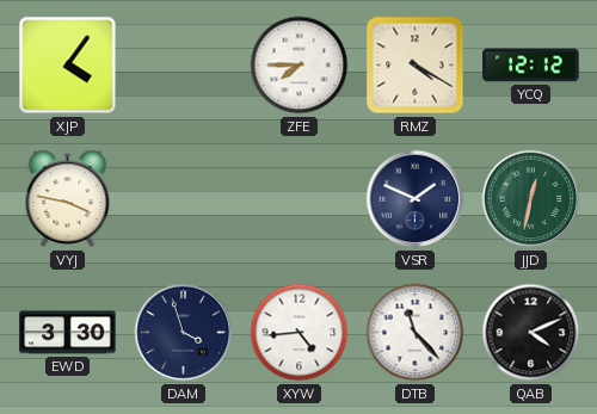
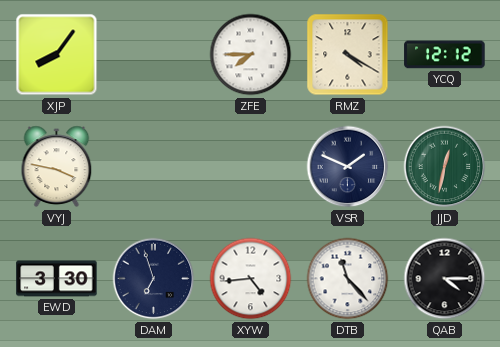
XJP: 4:06 -> 8:06
DAM: 3:57 -> 6:57
QAB: 4:11 -> 4:15
